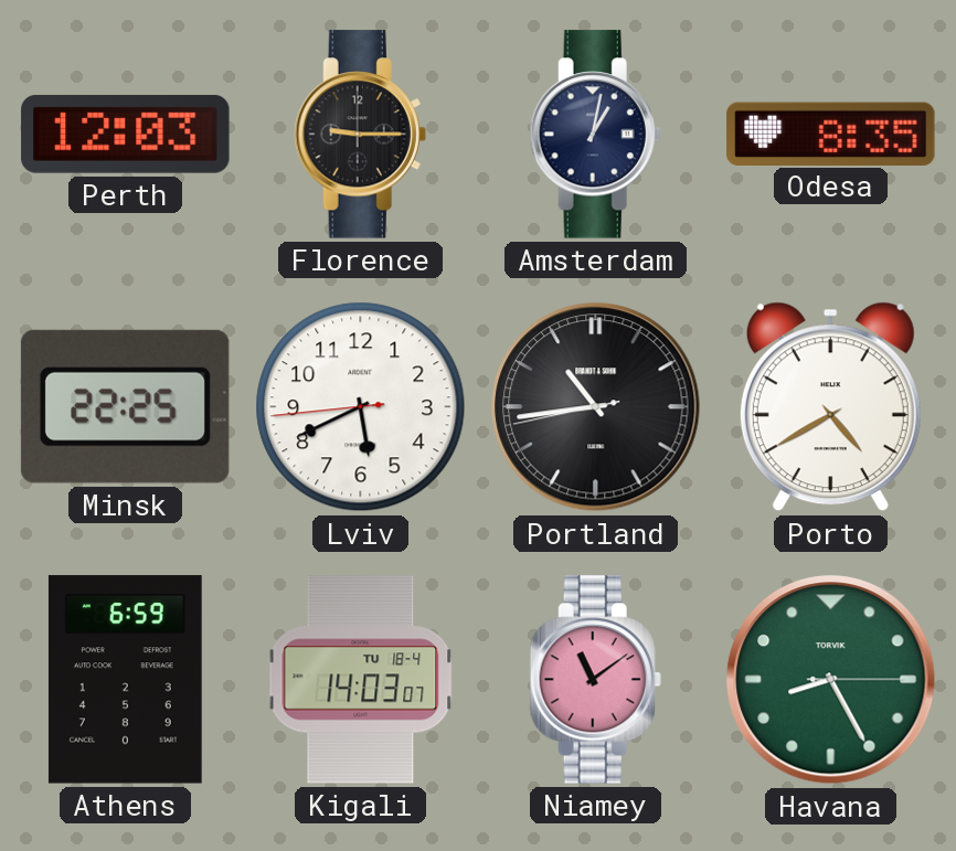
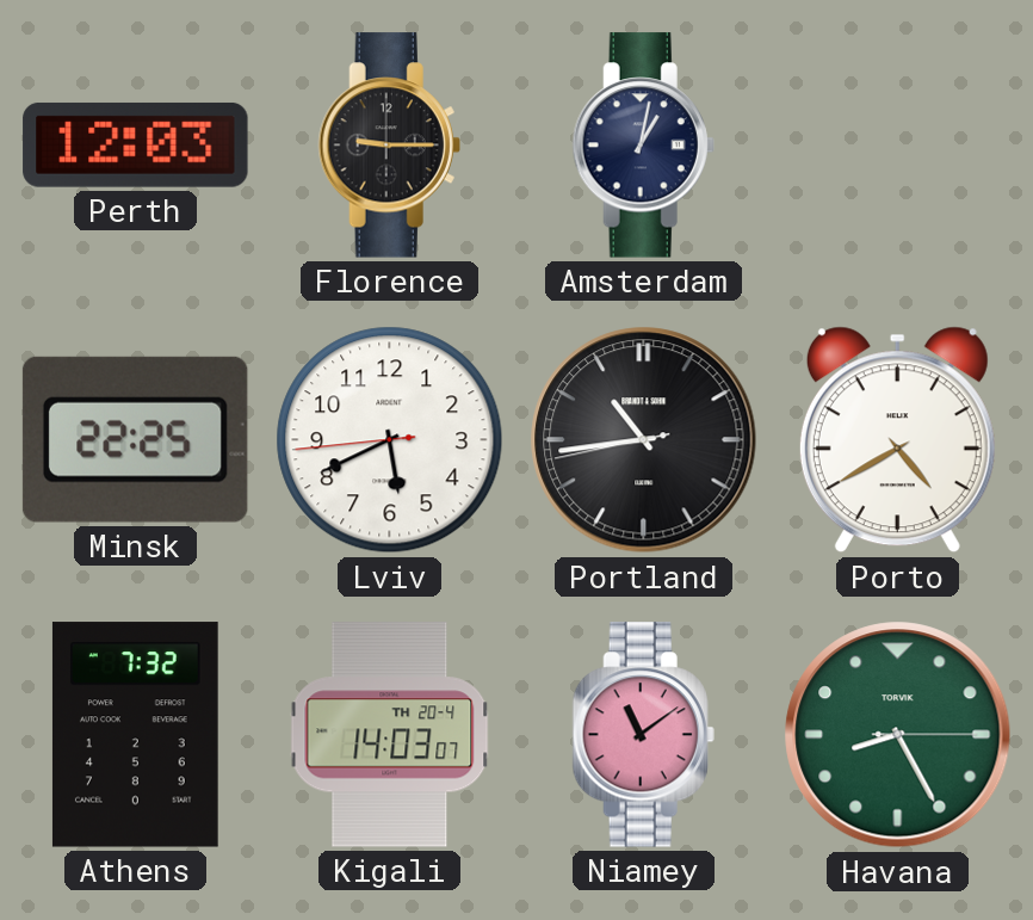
Odesa: 8:35 -> none
Athens: 6:59 -> 7:32
Kigali date: TU 18-4 -> TH 20-4
